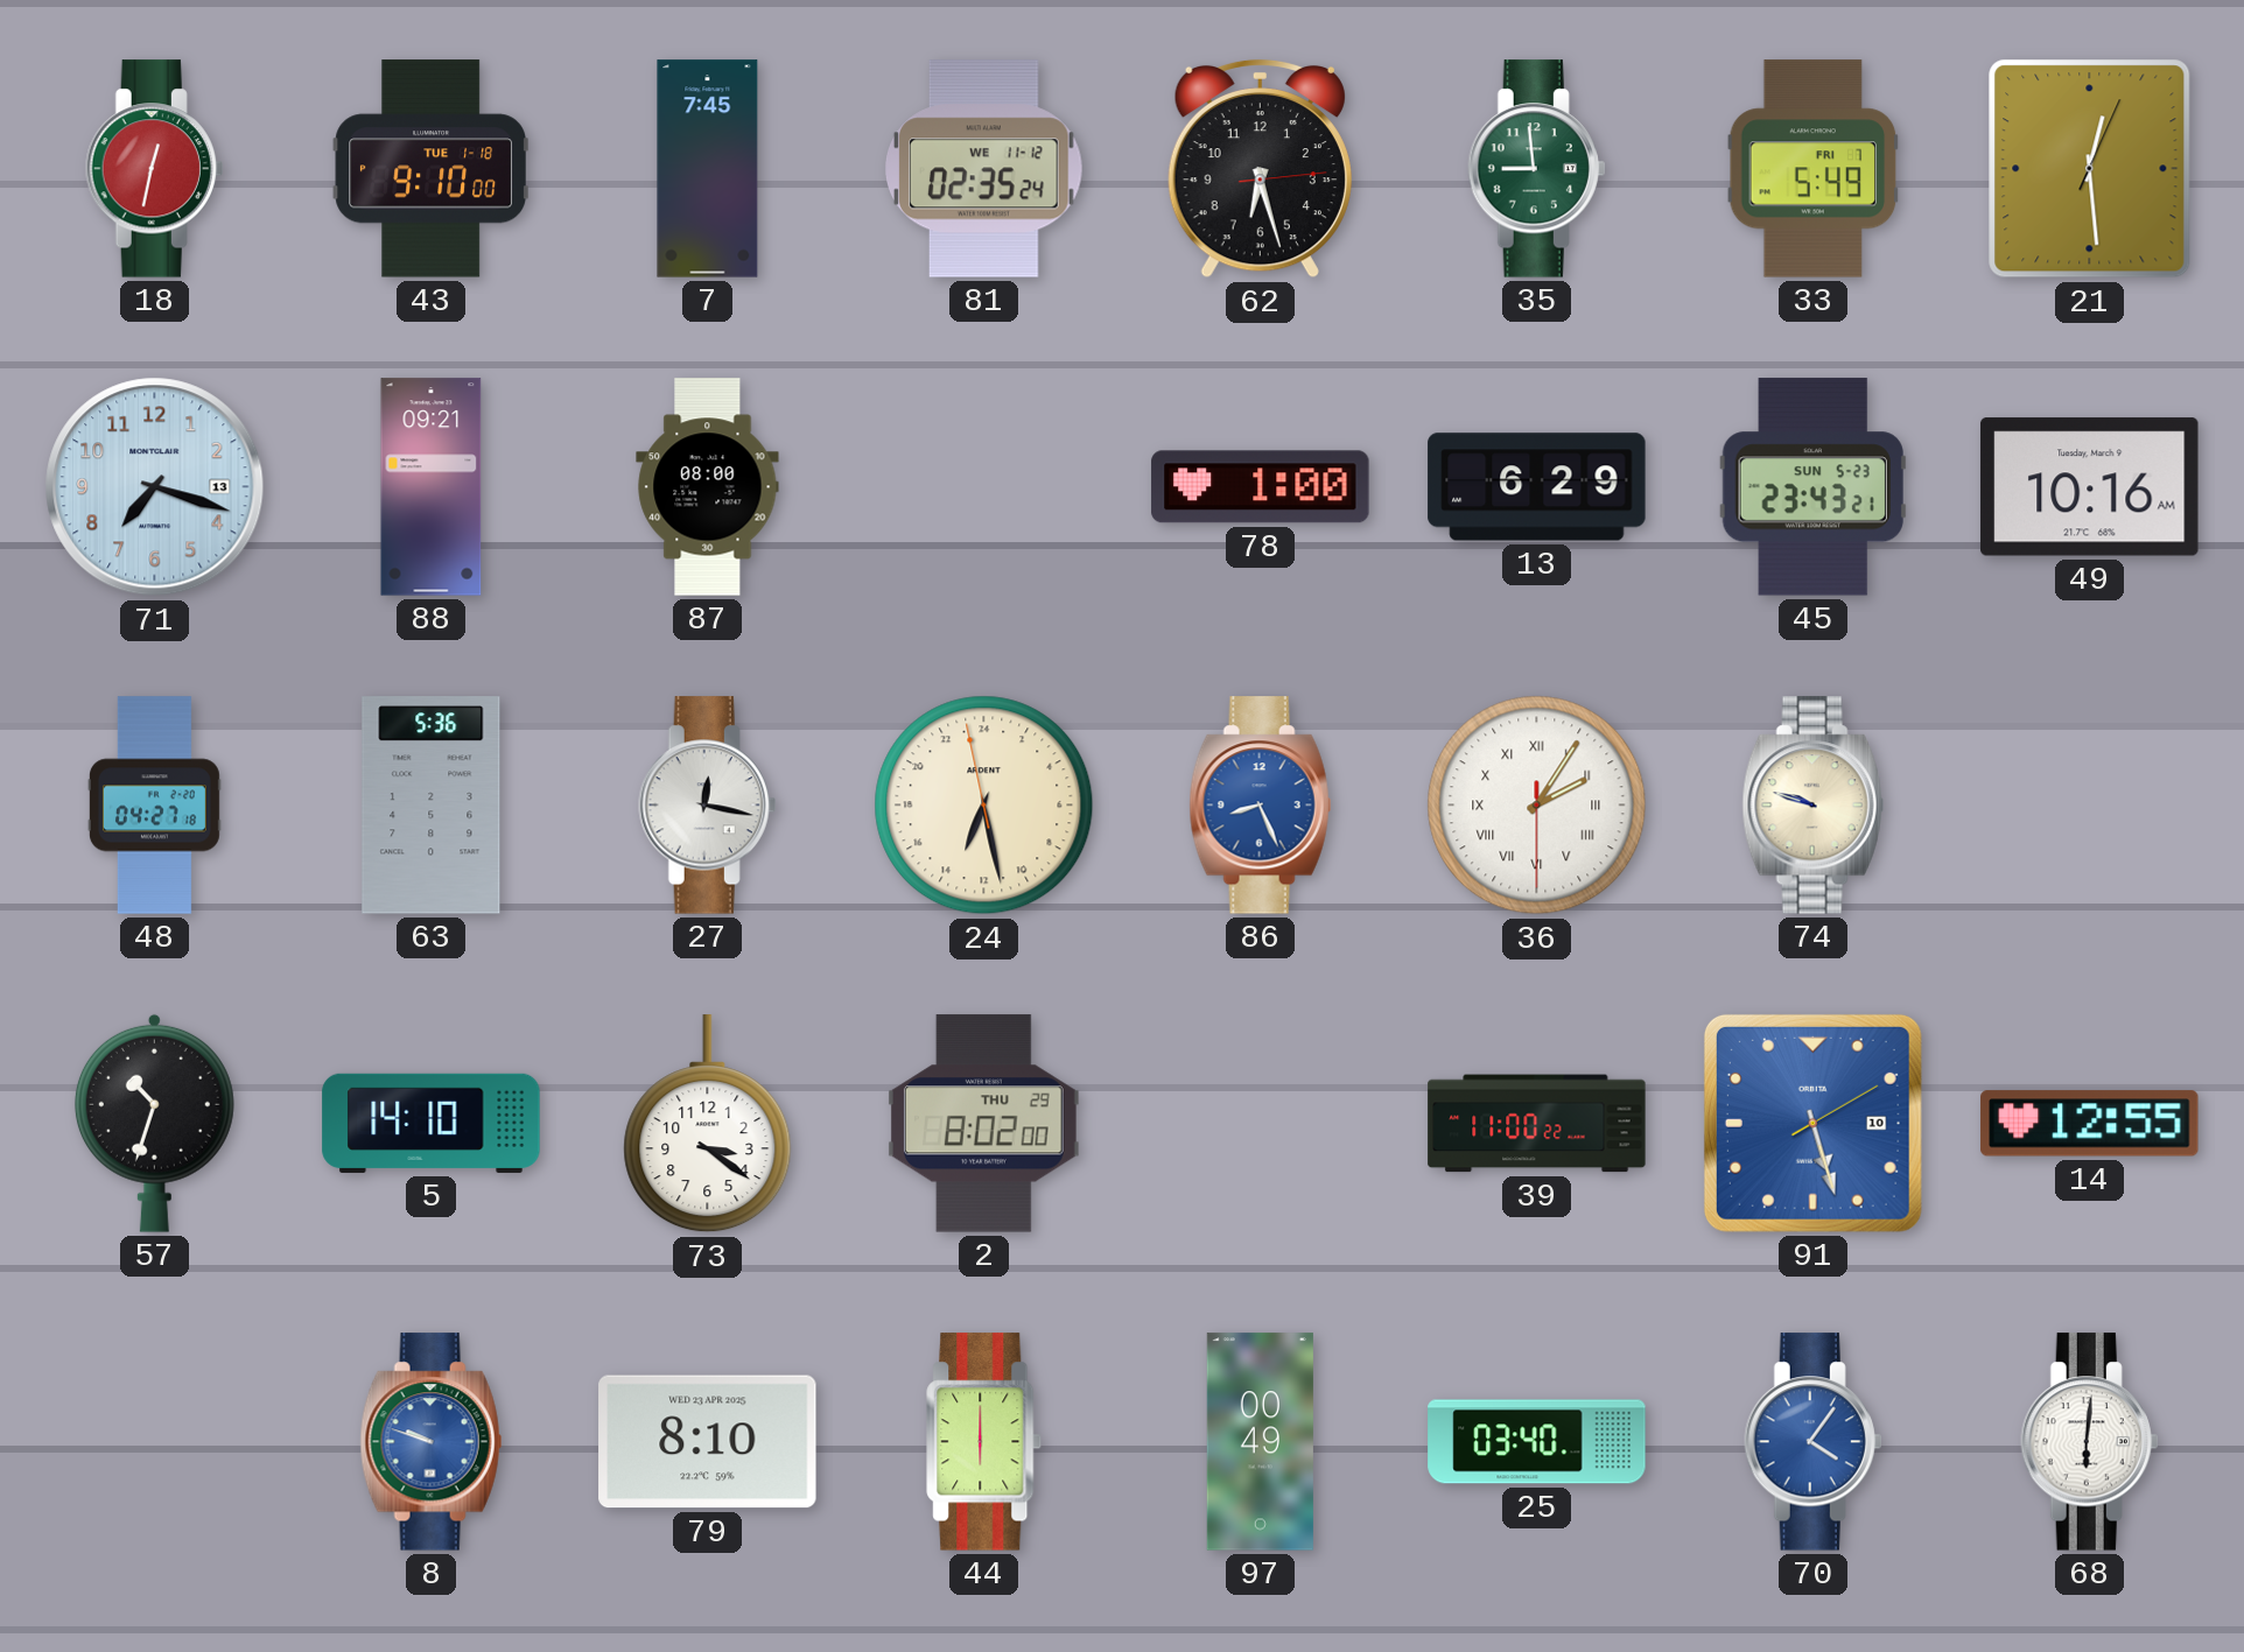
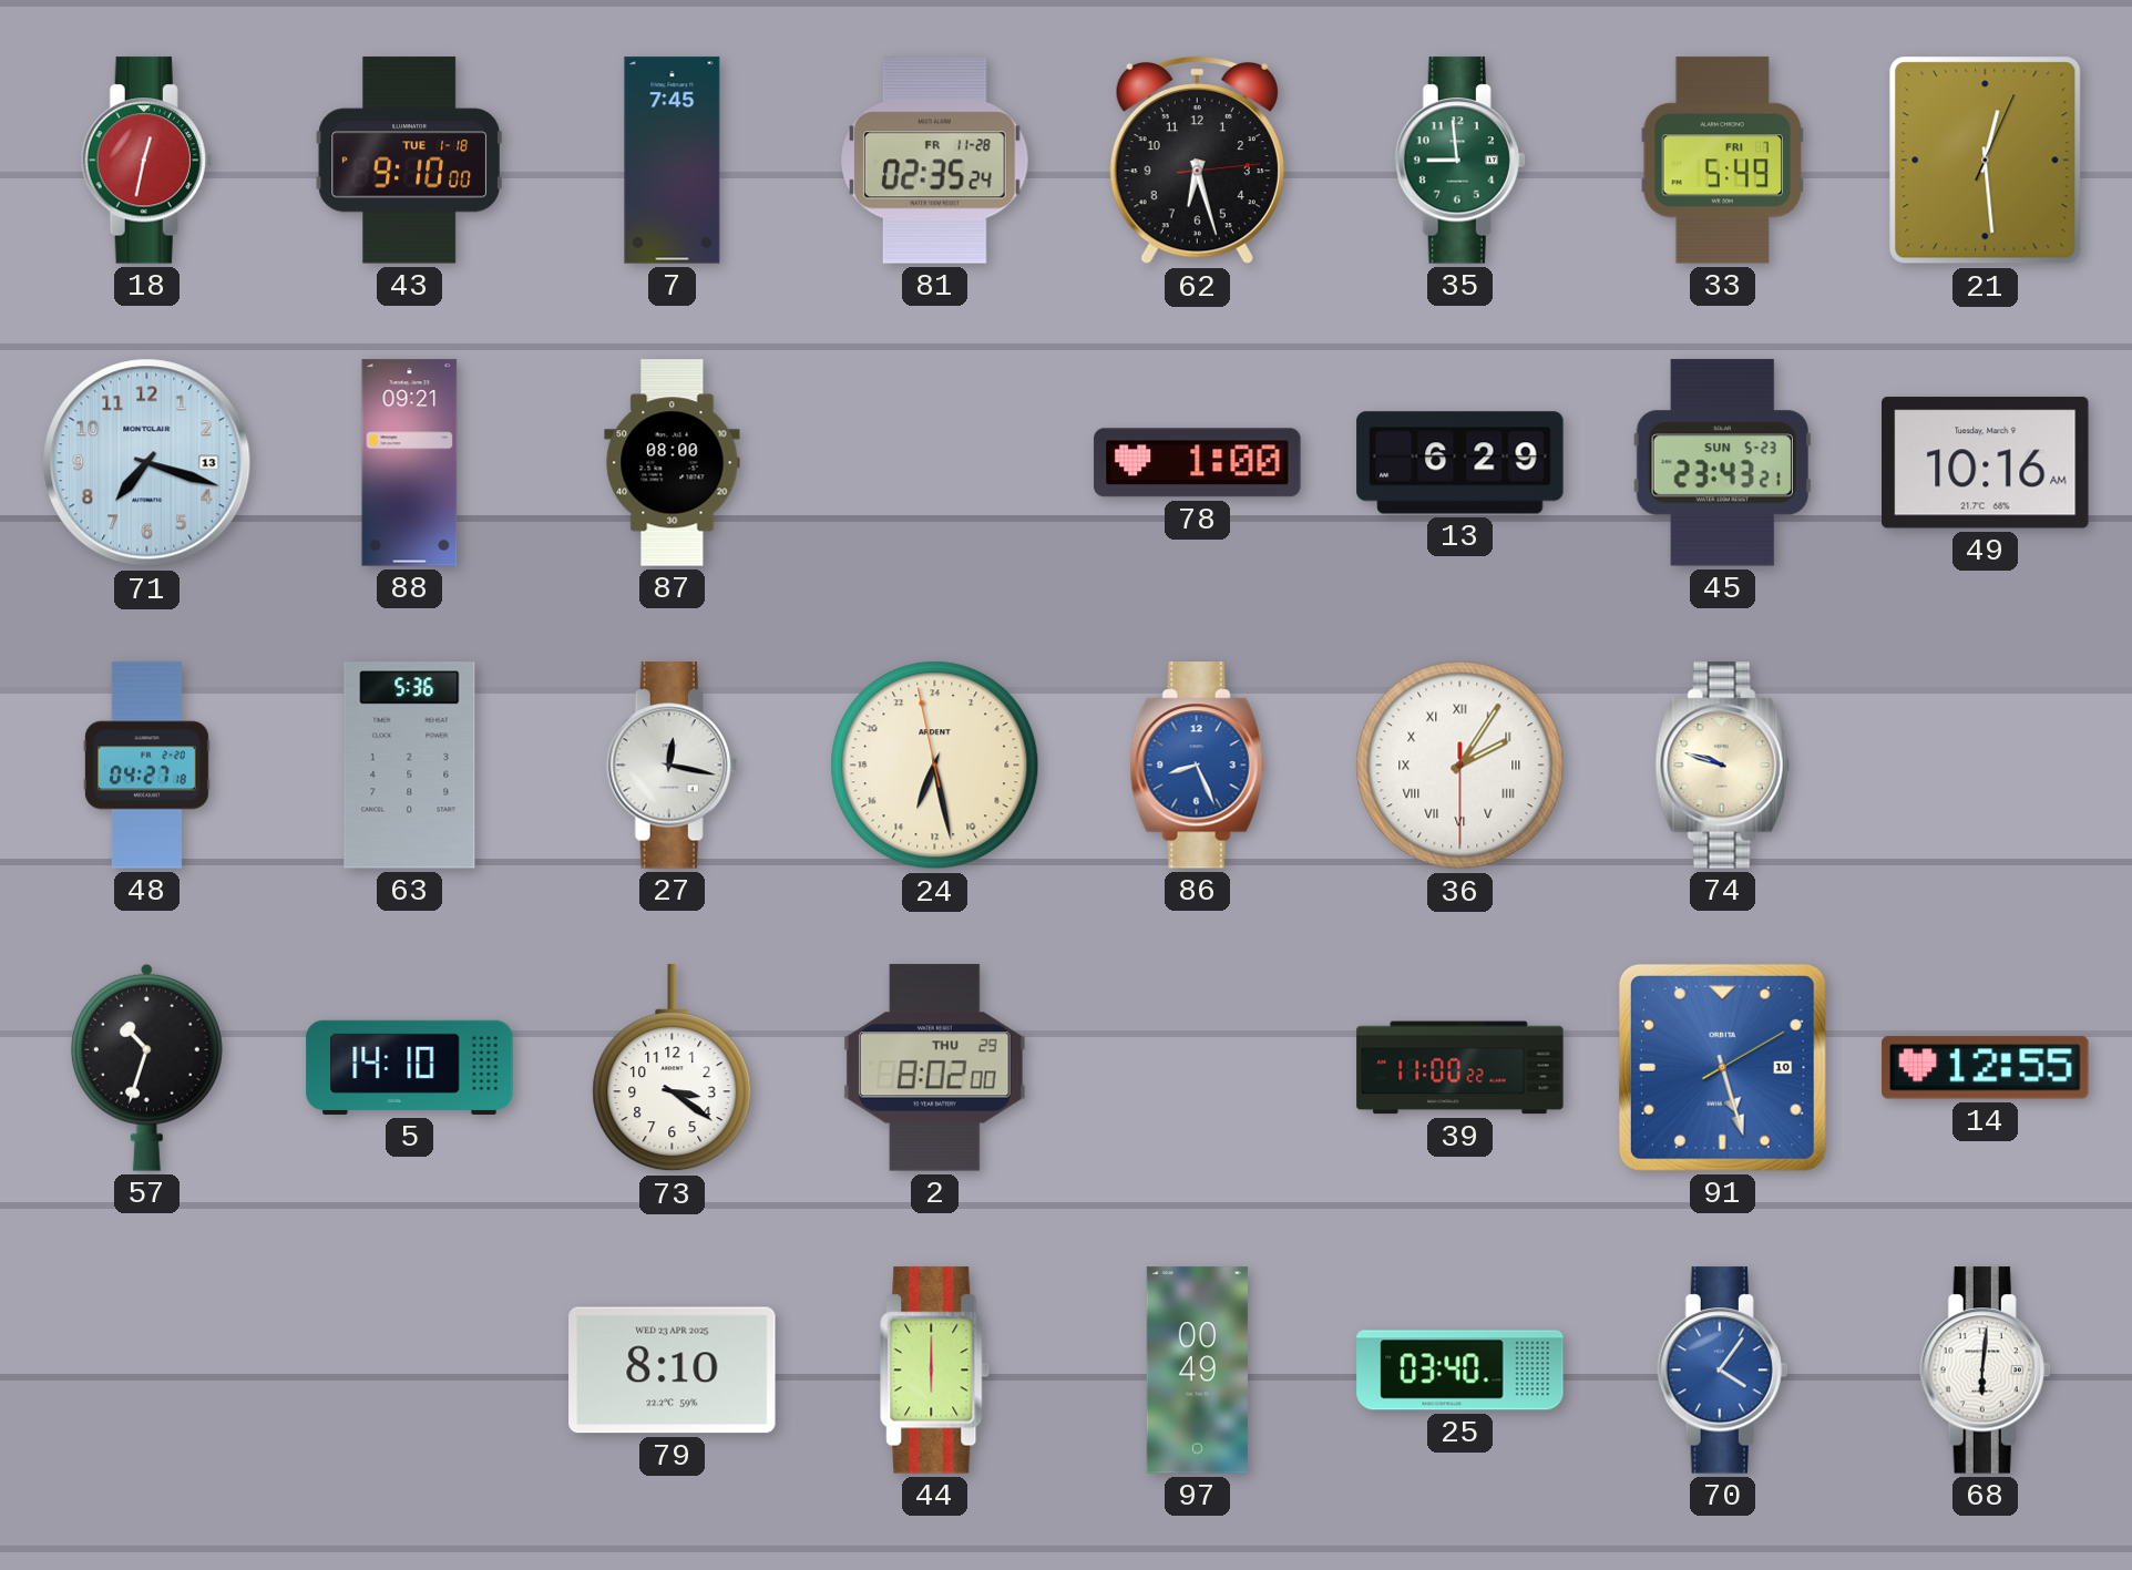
81 date: WE 11-12 -> FR 11-28
8: 9:48 -> none
